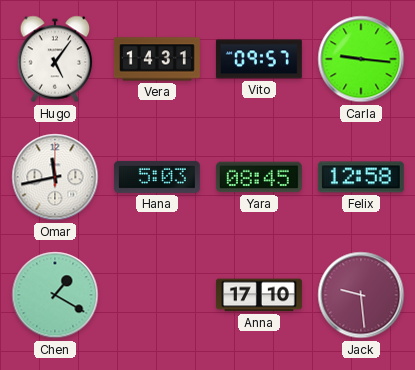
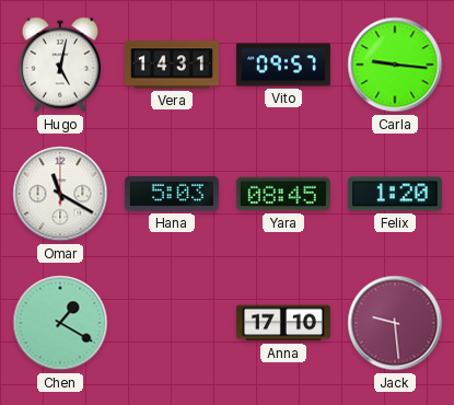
Hugo: 5:06 -> 5:02
Omar: 11:43 -> 11:20
Felix: 12:58 -> 1:20
